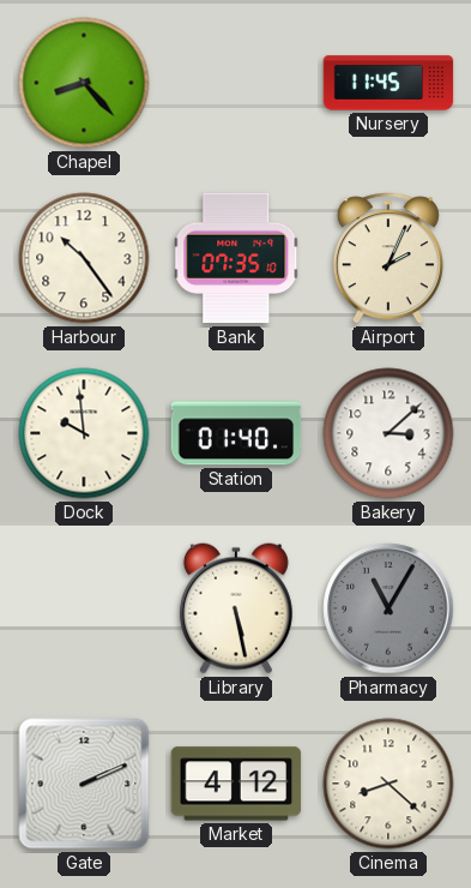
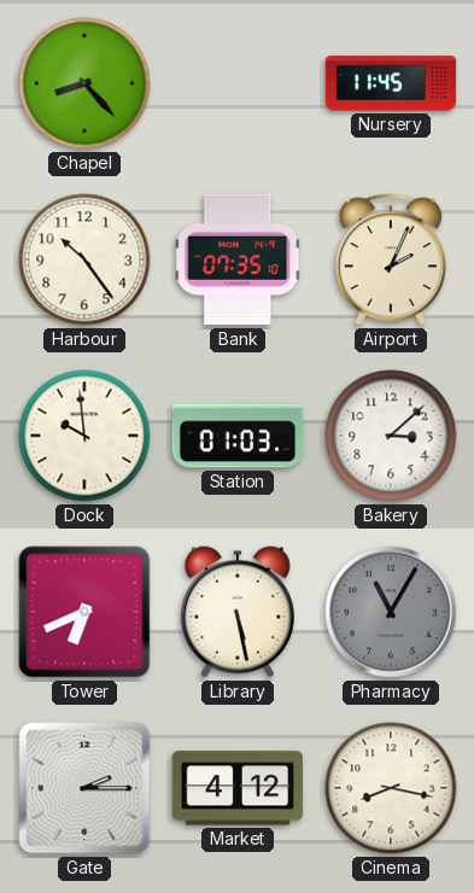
Station: 01:40 -> 01:03
Tower: none -> 6:41
Gate: 2:11 -> 2:15
Cinema: 8:22 -> 8:17
